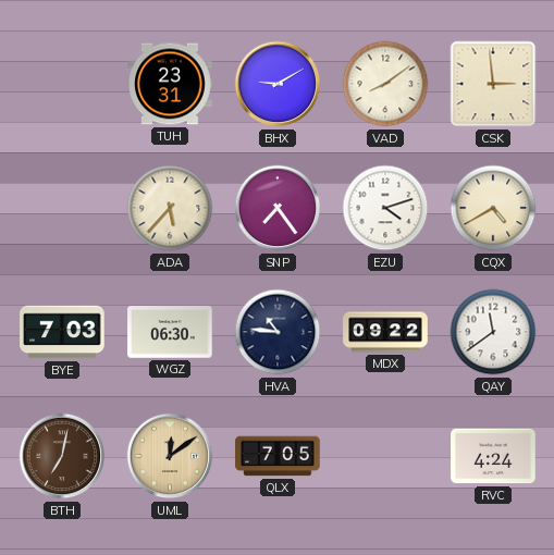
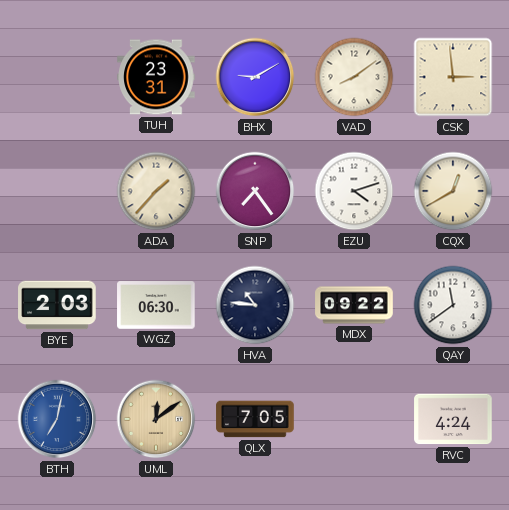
ADA: 5:37 -> 1:37
CQX: 4:40 -> 12:40
BYE: 7:03 -> 2:03
BTH dial: brown -> blue
